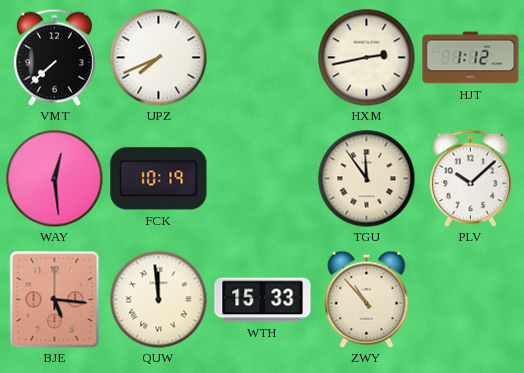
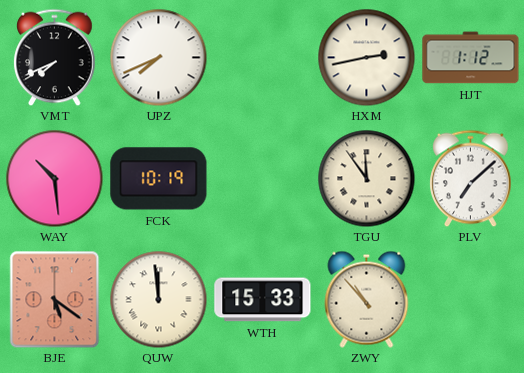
VMT: 7:38 -> 7:41
WAY: 12:29 -> 10:29
PLV: 10:08 -> 7:08
BJE: 5:16 -> 5:21
